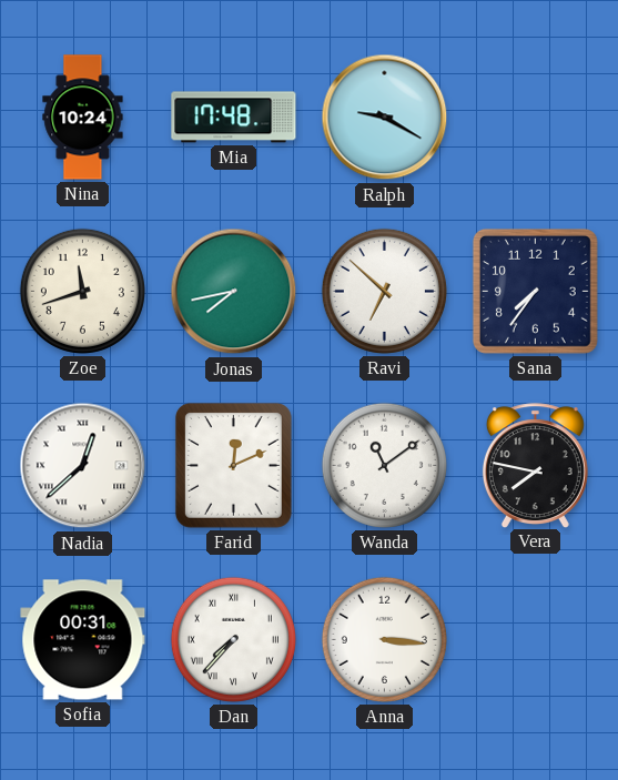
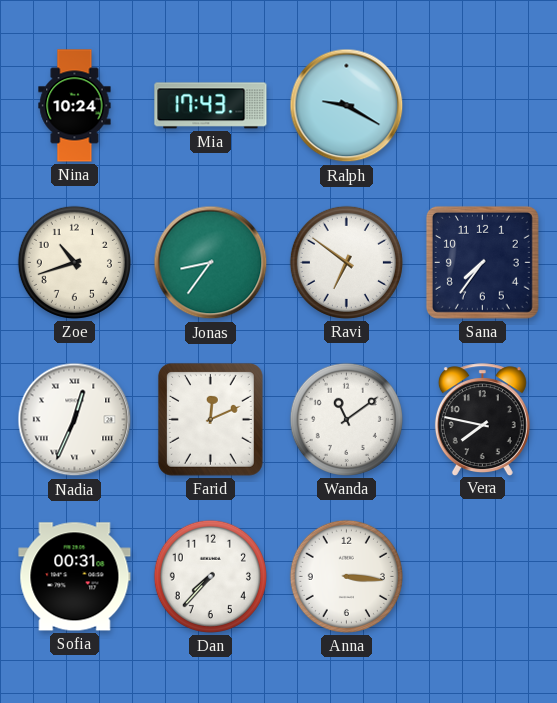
Mia: 17:48 -> 17:43
Zoe: 11:42 -> 10:42
Jonas: 7:43 -> 8:36
Ravi: 6:52 -> 6:51
Nadia: 12:38 -> 12:34
Dan numerals: Roman -> Arabic
